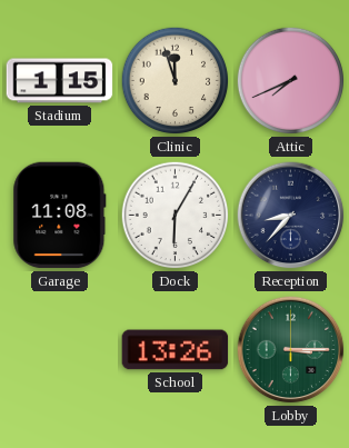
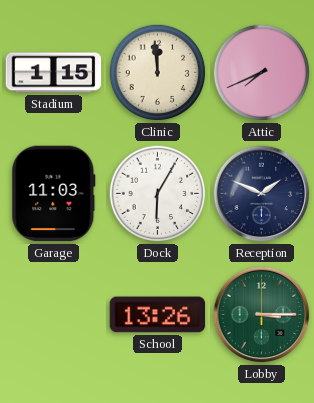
Clinic: 11:57 -> 11:59
Garage: 11:08 -> 11:03
Reception: 8:37 -> 1:49
